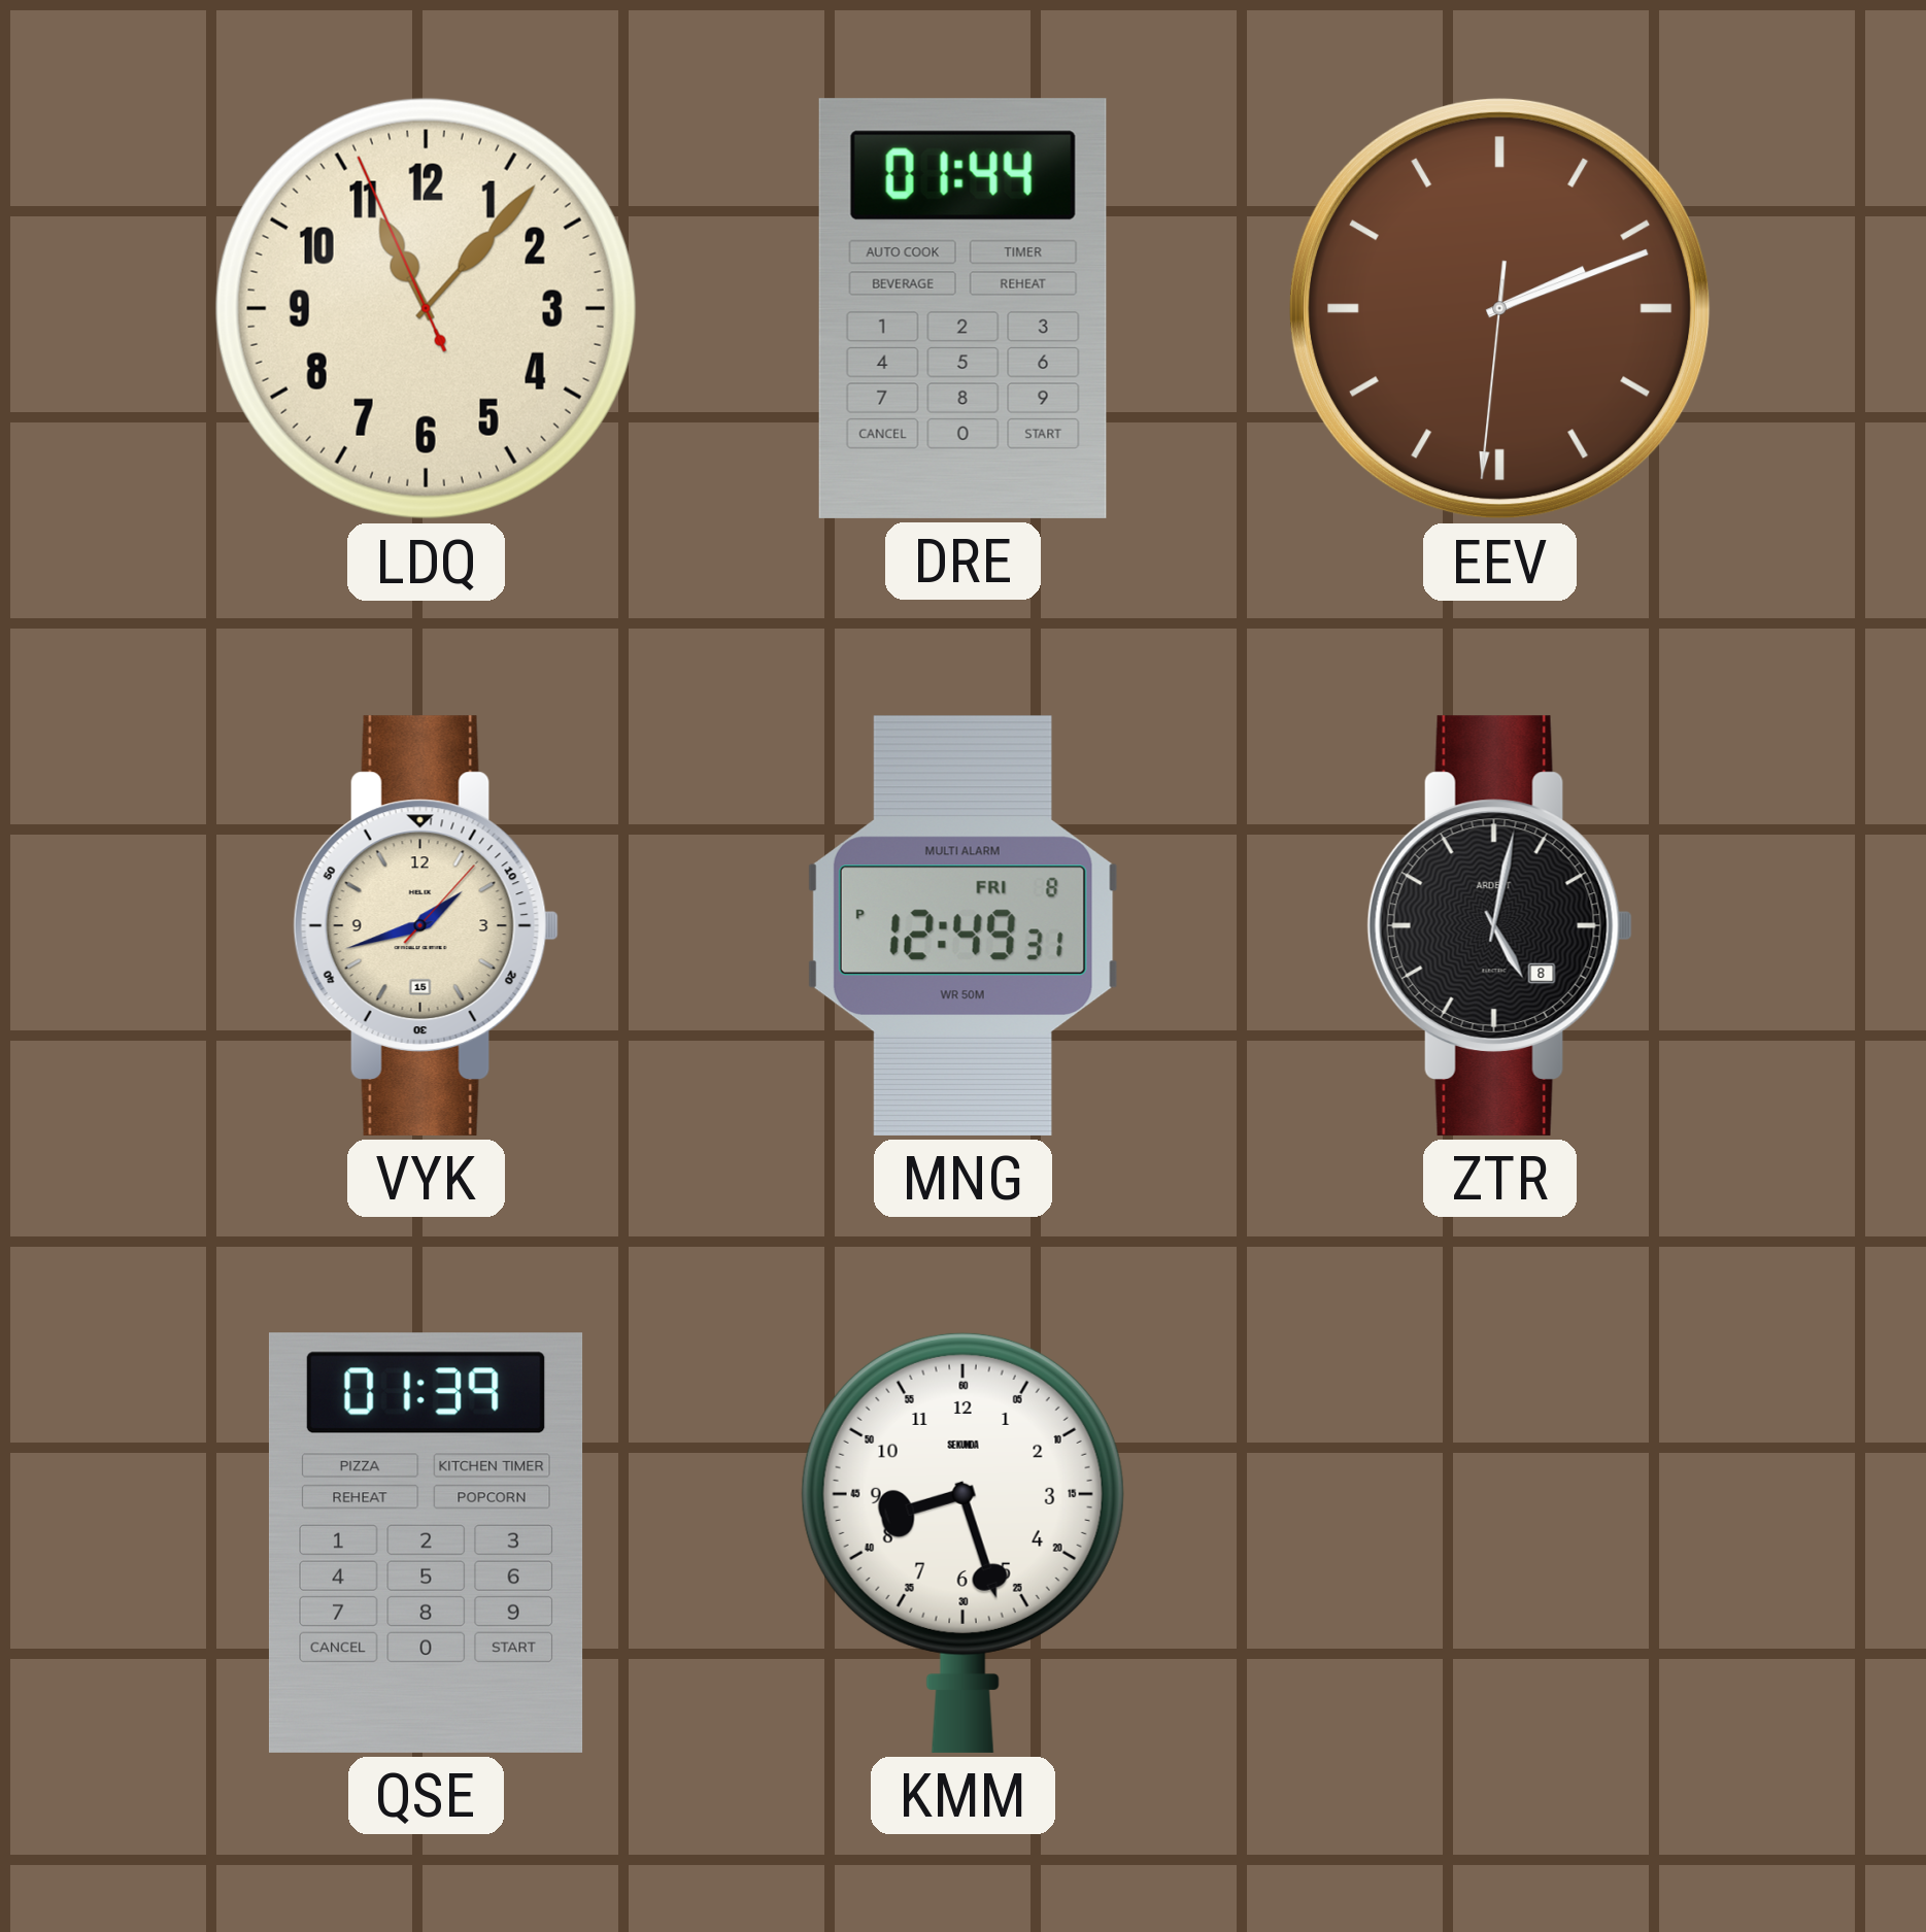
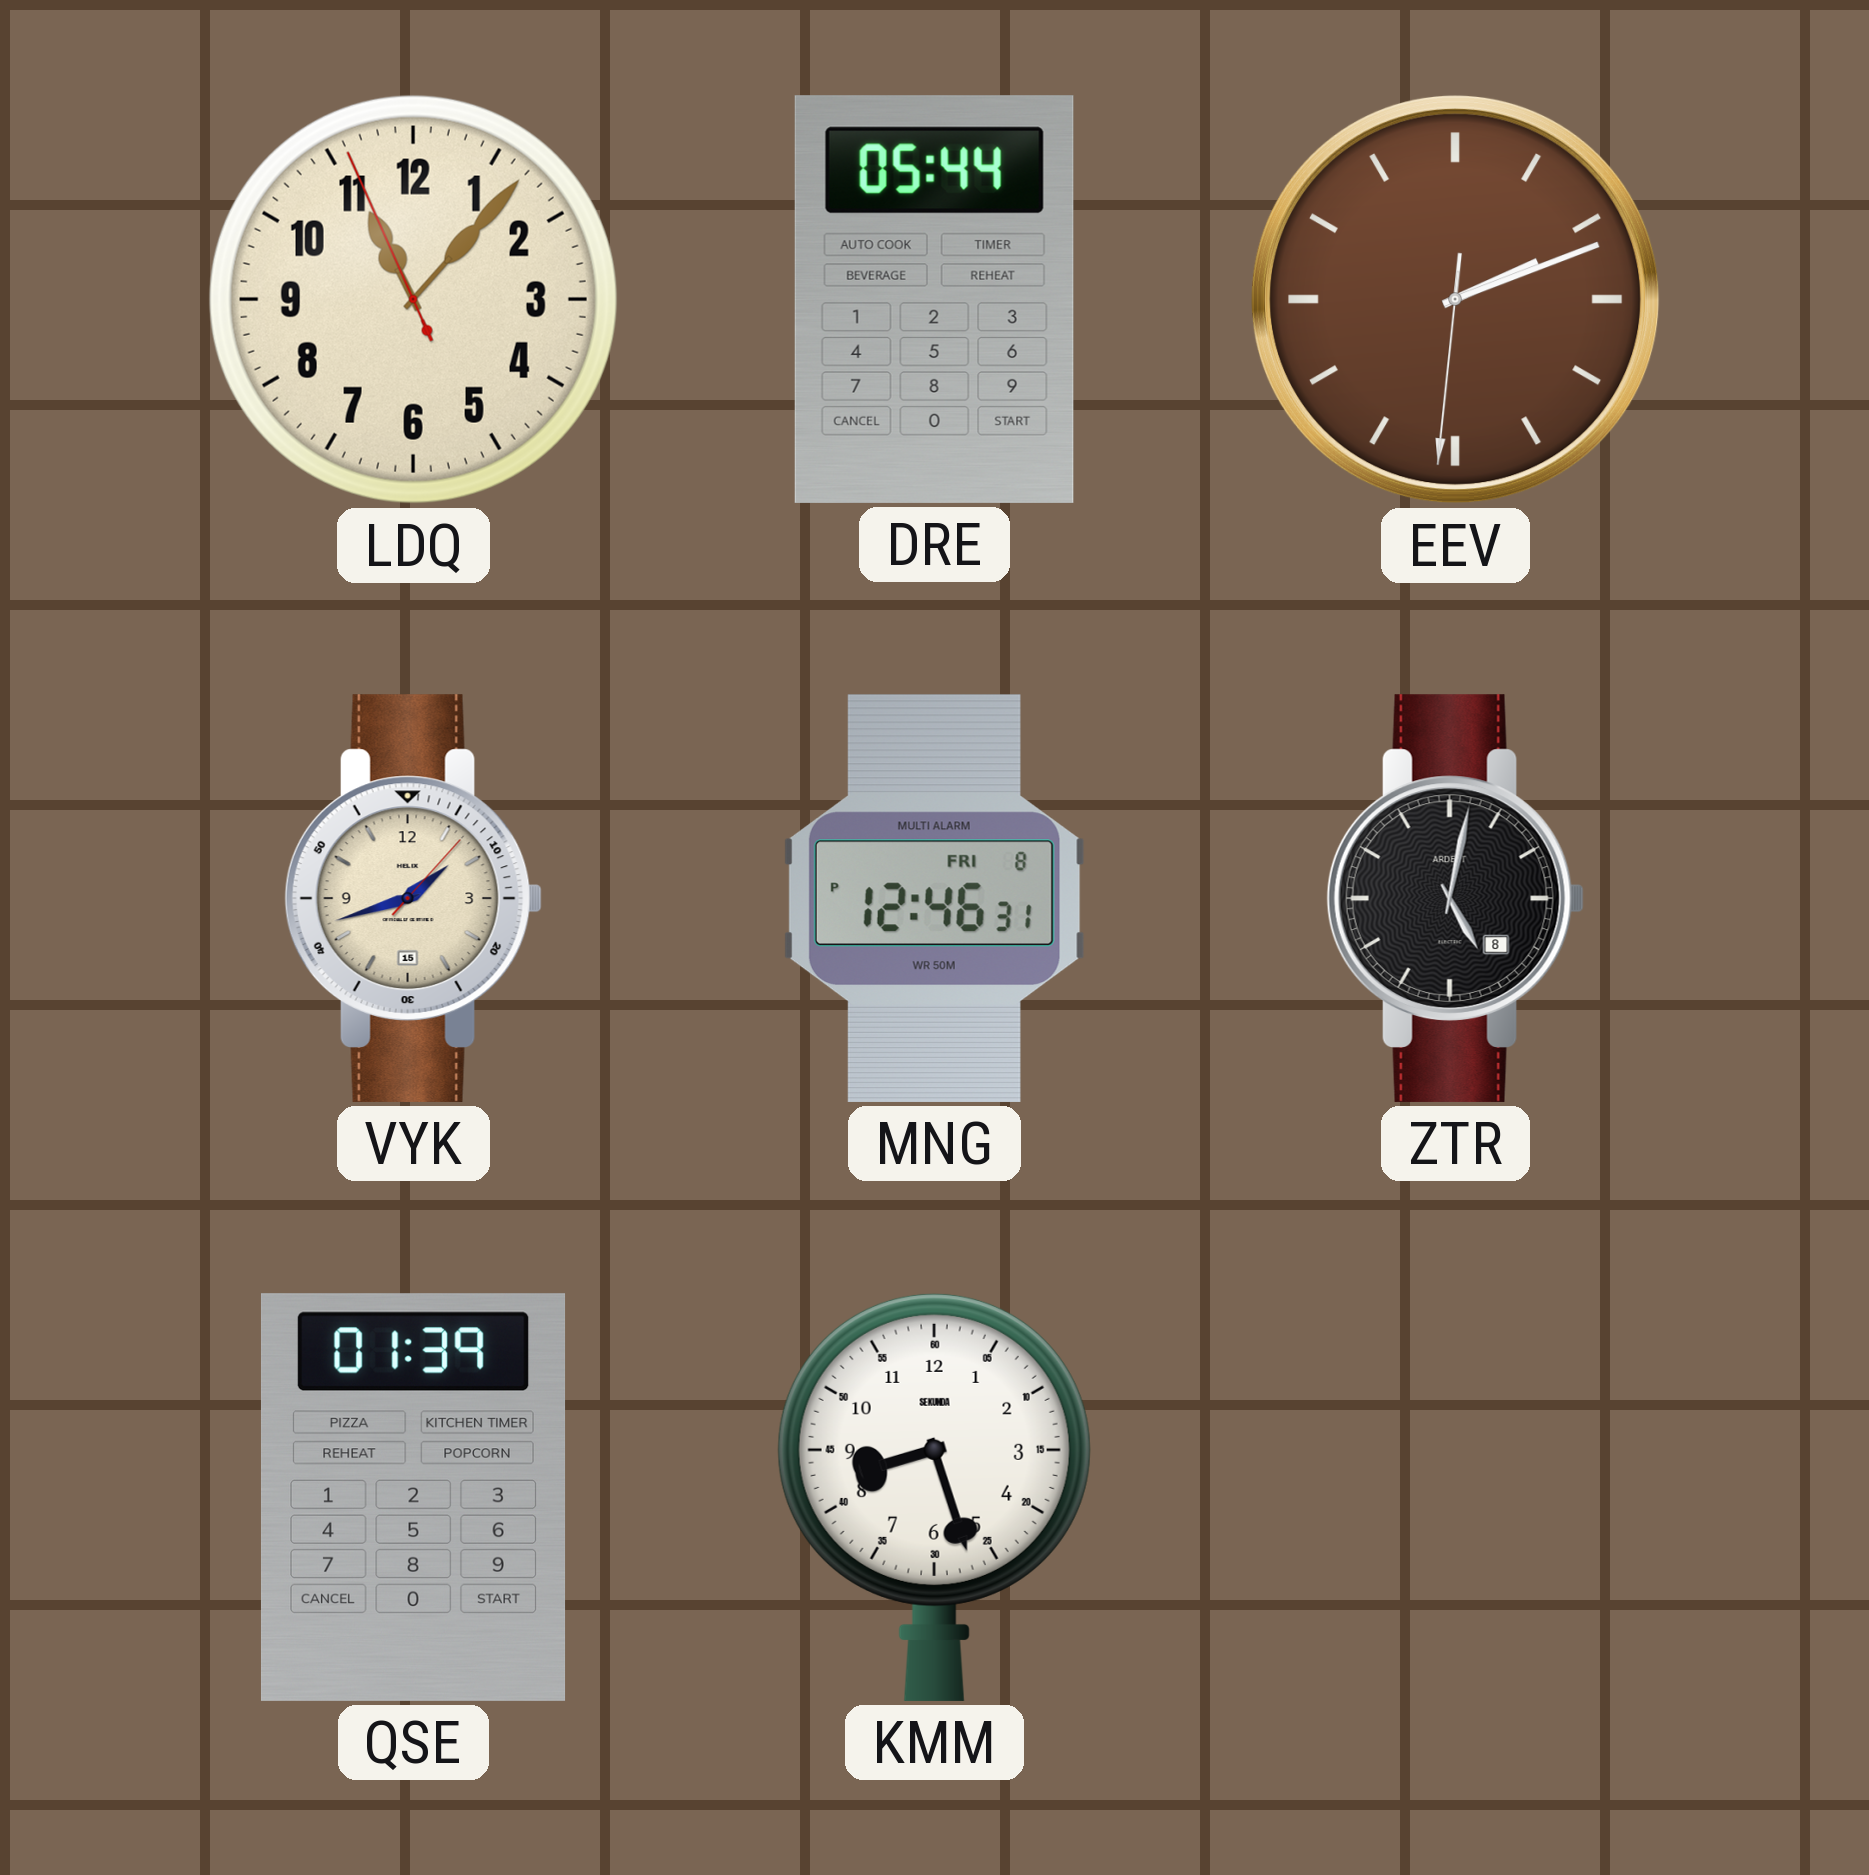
DRE: 01:44 -> 05:44
MNG: 12:49 -> 12:46
